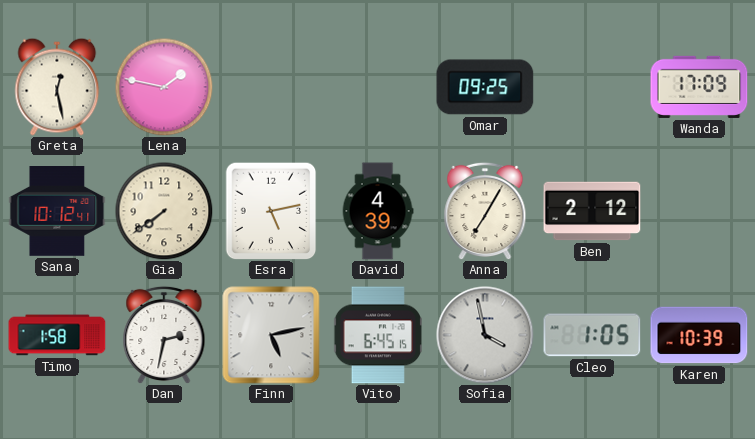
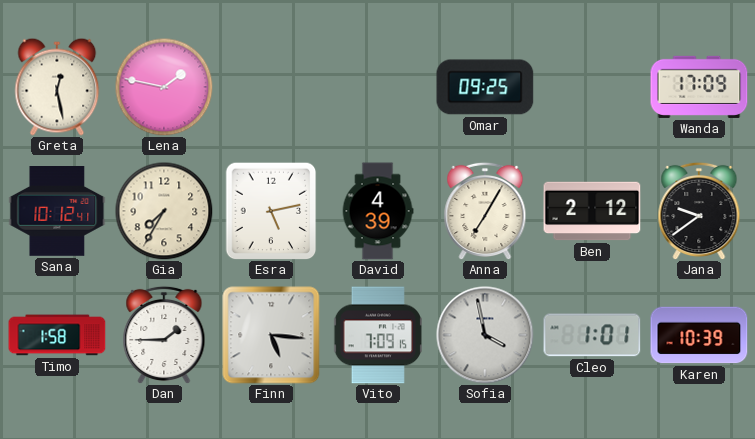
Gia: 7:39 -> 7:35
Jana: none -> 9:39
Dan: 2:32 -> 1:45
Finn: 5:13 -> 5:16
Vito: 6:45 -> 7:09
Cleo: 1:05 -> 1:01
